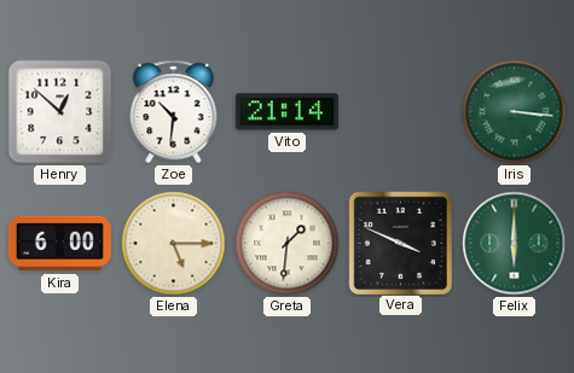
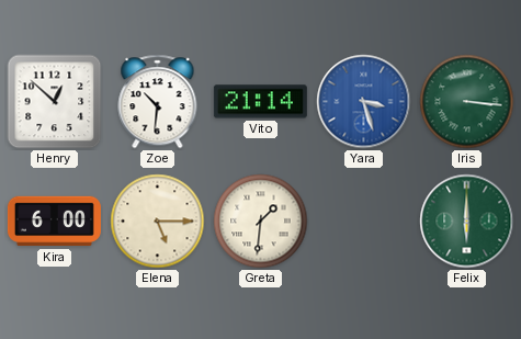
Yara: none -> 3:27
Vera: 3:49 -> none
